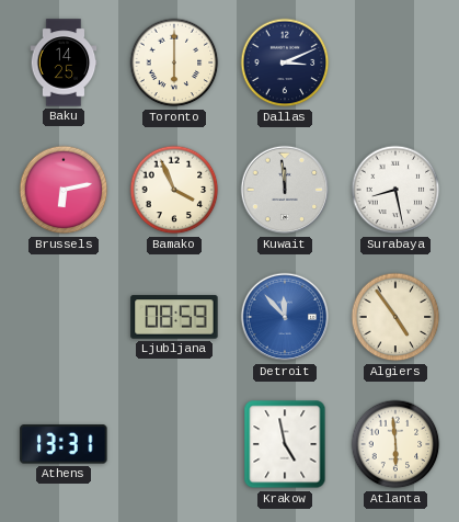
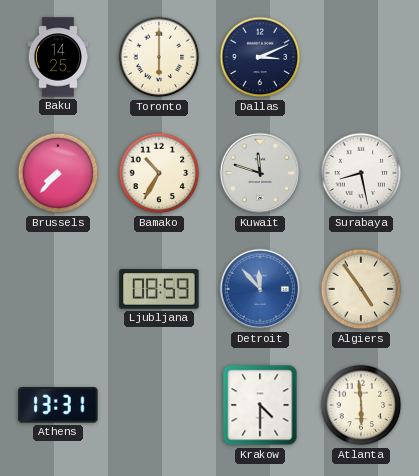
Brussels: 6:13 -> 7:37
Bamako: 3:56 -> 10:35
Kuwait: 11:59 -> 11:48
Krakow: 4:58 -> 4:30
